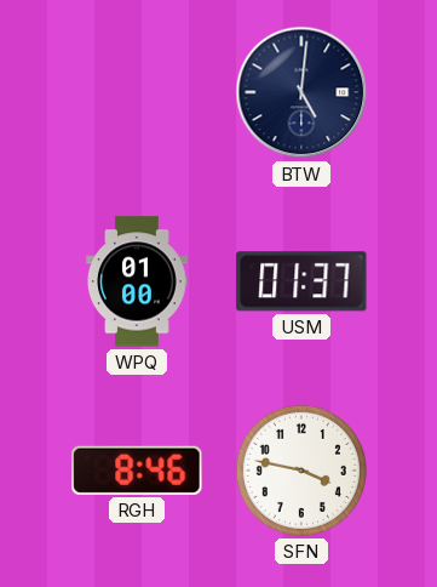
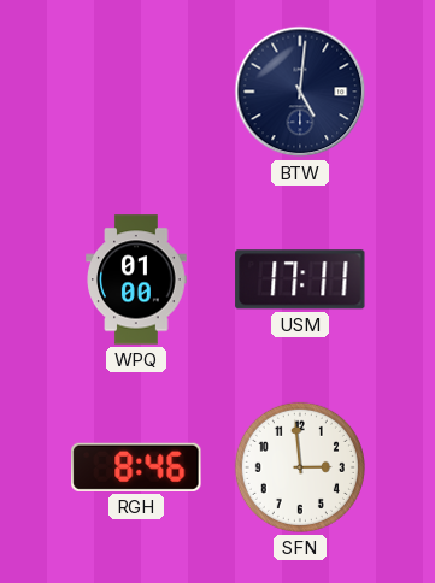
USM: 01:37 -> 17:11
SFN: 3:47 -> 2:59
